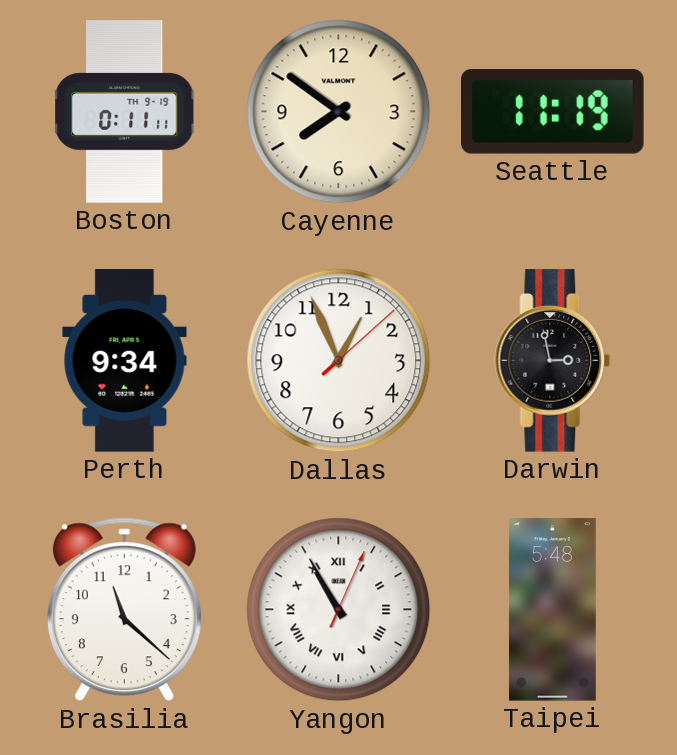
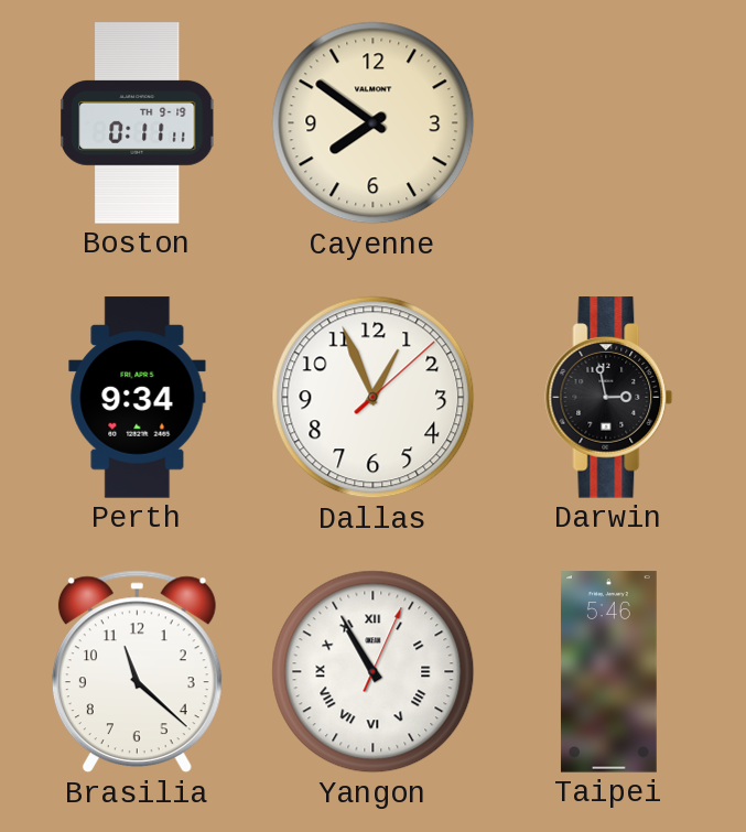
Seattle: 11:19 -> none
Taipei: 5:48 -> 5:46
